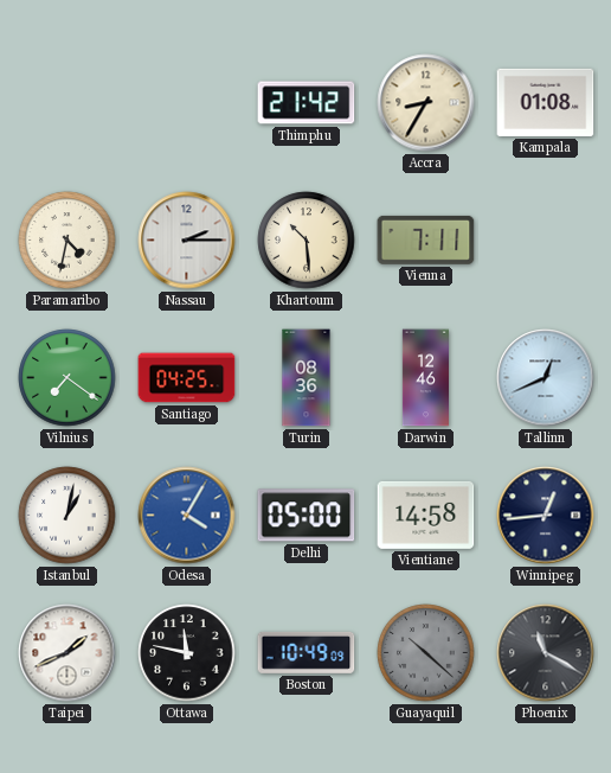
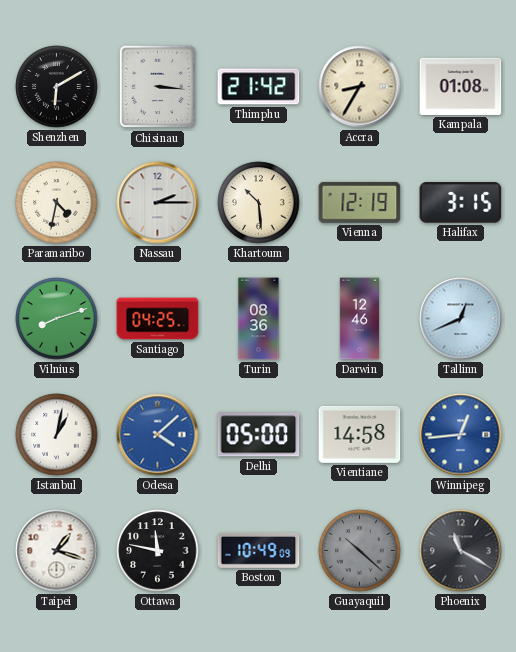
Shenzhen: none -> 6:10
Chisinau: none -> 3:16
Vienna: 7:11 -> 12:19
Halifax: none -> 3:15
Vilnius: 7:21 -> 8:12
Odesa: 4:05 -> 4:08
Winnipeg dial: navy -> blue
Taipei: 1:41 -> 1:18
